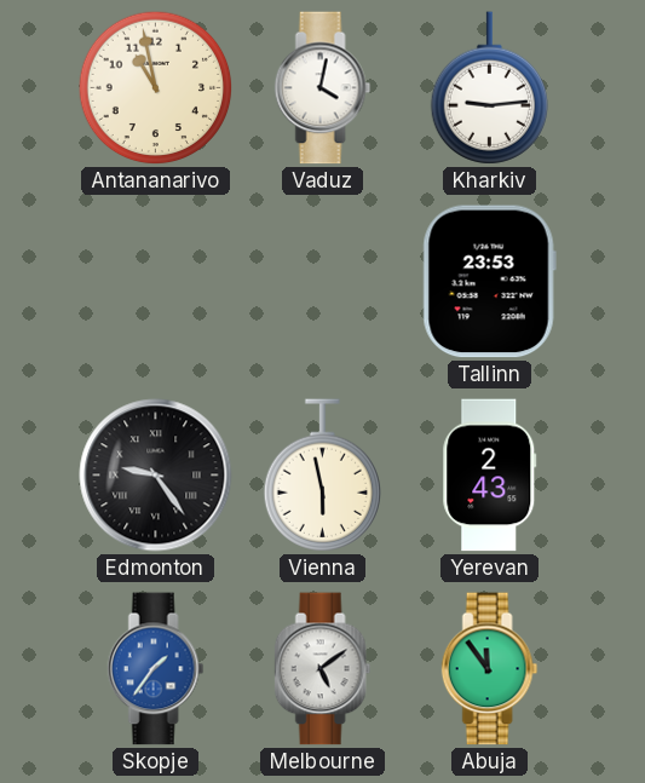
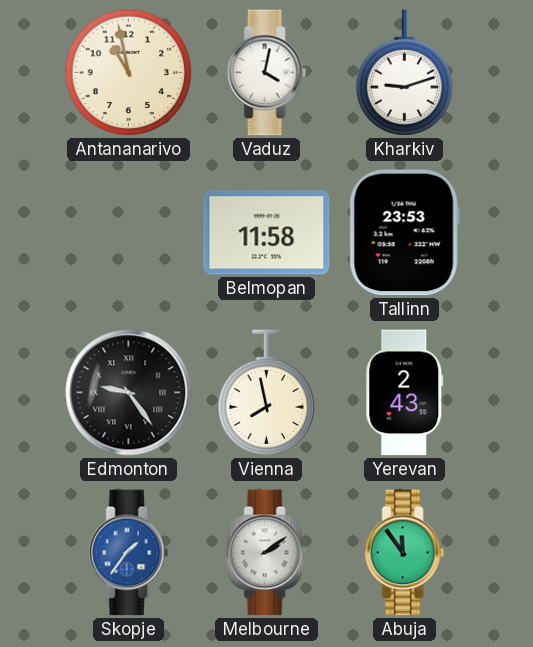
Kharkiv: 9:14 -> 9:12
Belmopan: none -> 11:58
Vienna: 5:58 -> 7:58
Melbourne: 5:09 -> 2:09
